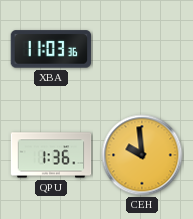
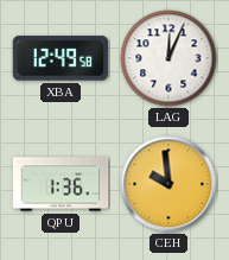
XBA: 11:03 -> 12:49
LAG: none -> 12:04
